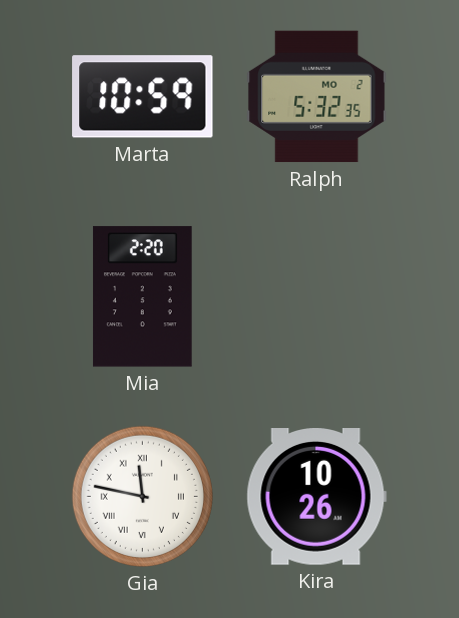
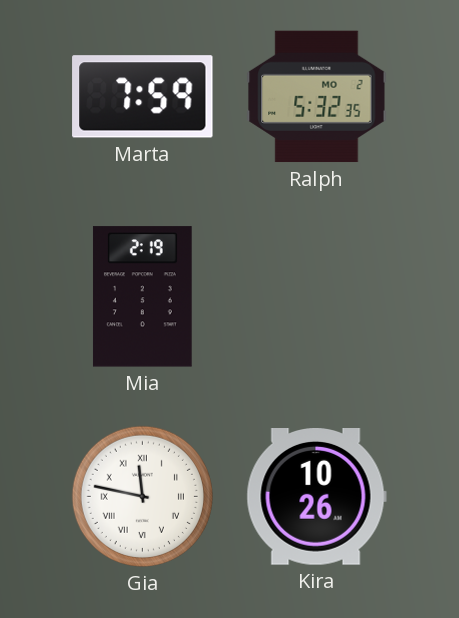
Marta: 10:59 -> 7:59
Mia: 2:20 -> 2:19
